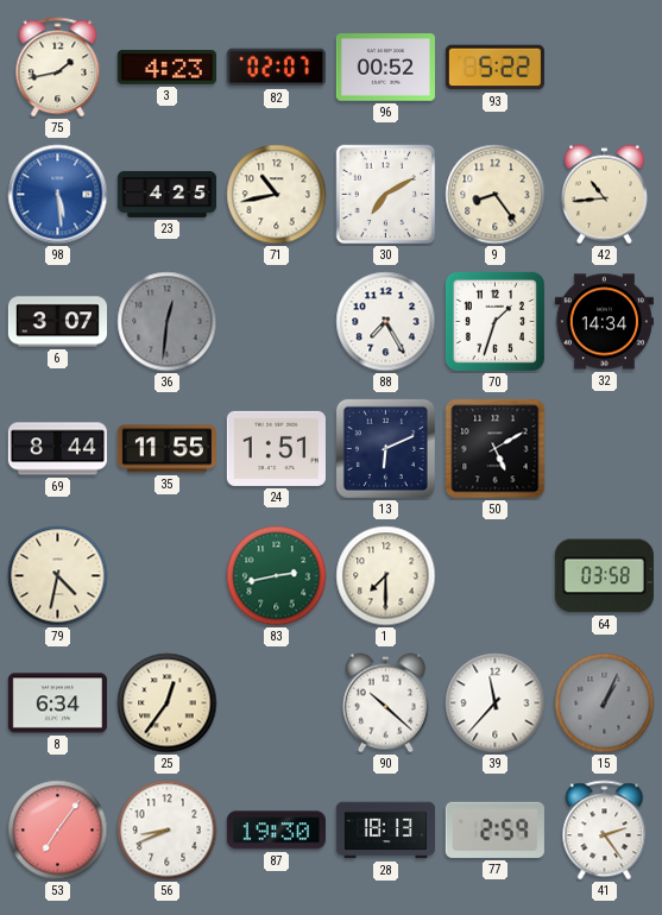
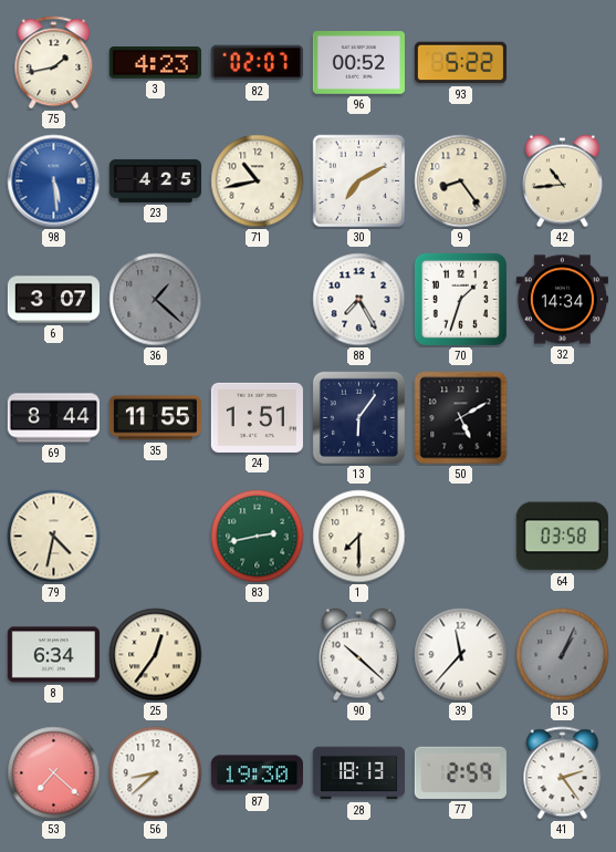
36: 12:31 -> 1:22
13: 6:11 -> 6:06
53: 7:06 -> 7:22
56: 8:41 -> 8:38
